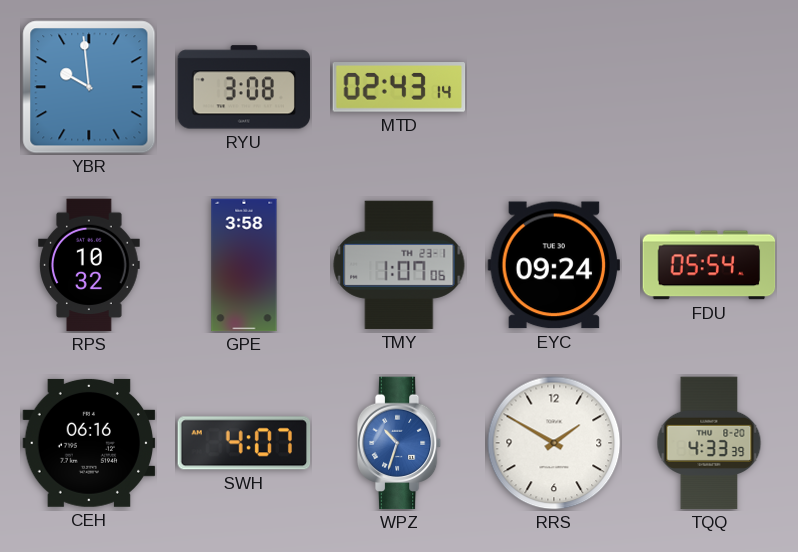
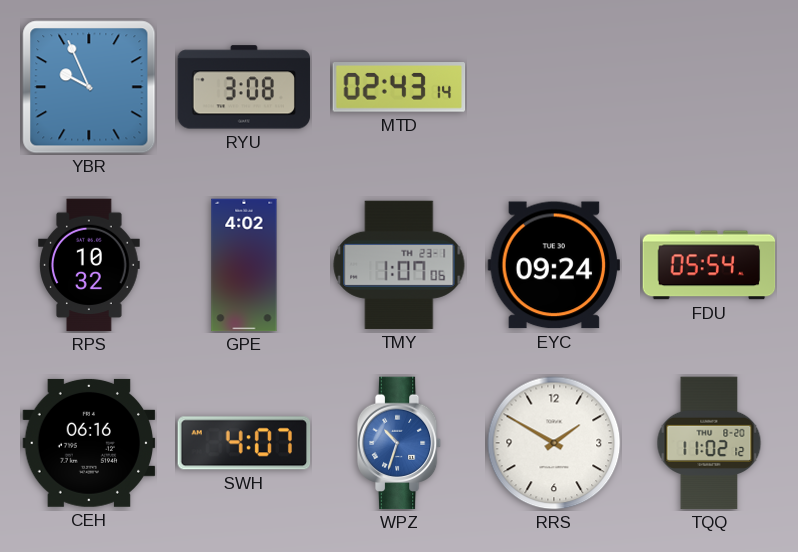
YBR: 9:59 -> 9:56
GPE: 3:58 -> 4:02
TQQ: 4:33 -> 11:02
